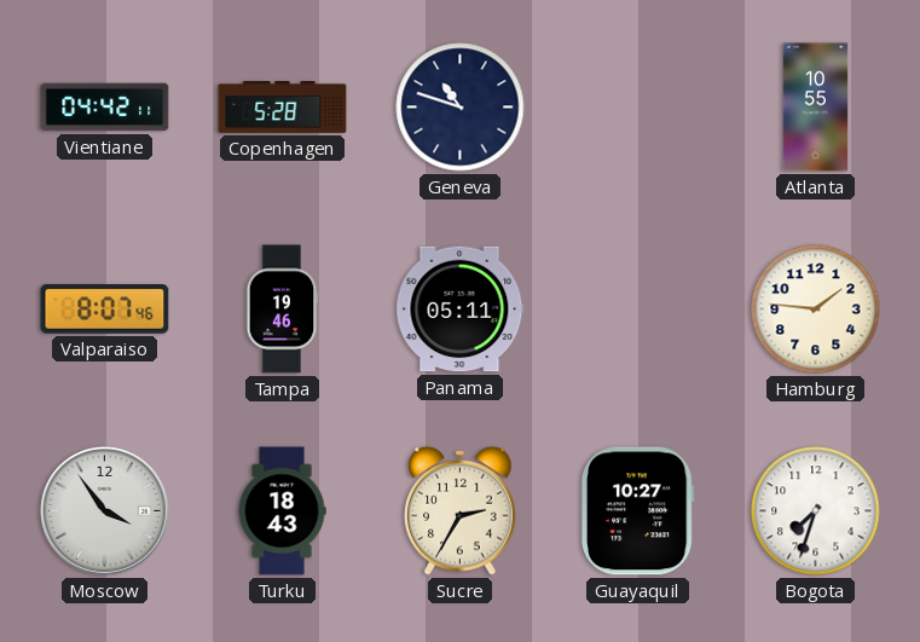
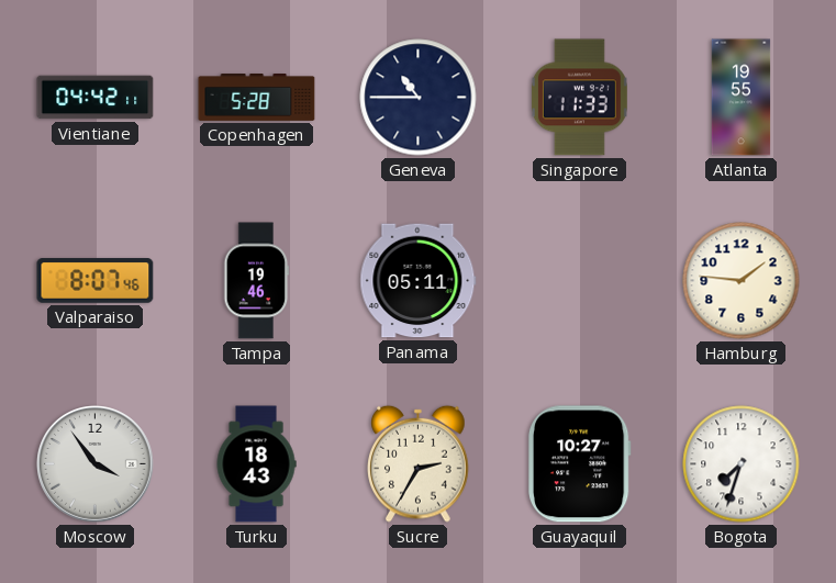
Geneva: 10:48 -> 10:45
Singapore: none -> 11:33
Atlanta: 10:55 -> 19:55
